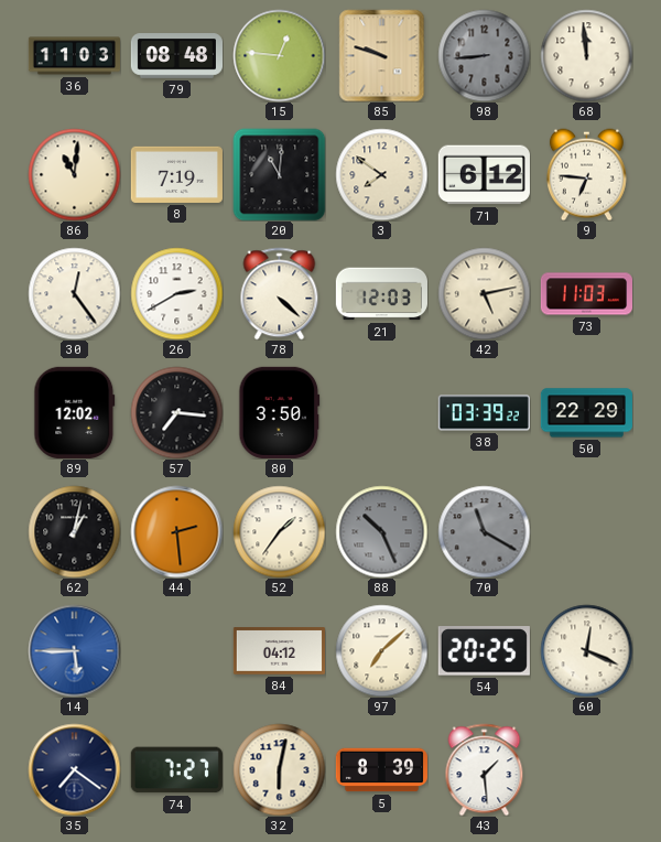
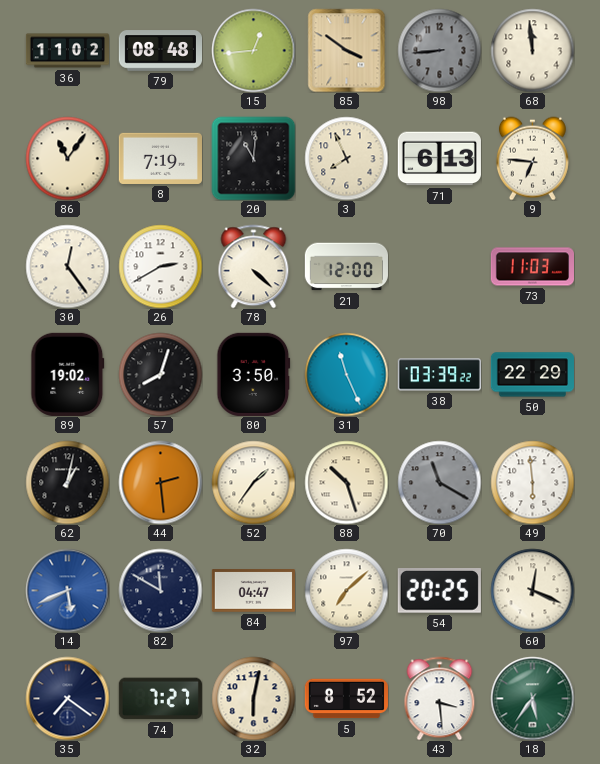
36: 11:03 -> 11:02
15: 12:46 -> 12:44
85: 9:48 -> 3:51
86: 11:01 -> 11:06
3: 7:51 -> 7:56
71: 6:12 -> 6:13
21: 12:03 -> 12:00
42: 5:13 -> none
89: 12:02 -> 19:02
57: 7:16 -> 8:03
31: none -> 11:26
88: 10:26 -> 10:27
88 dial: grey -> cream
49: none -> 5:59
14: 5:45 -> 5:41
82: none -> 11:50
84: 04:12 -> 04:47
5: 8:39 -> 8:52
43: 1:29 -> 3:29
18: none -> 5:36
